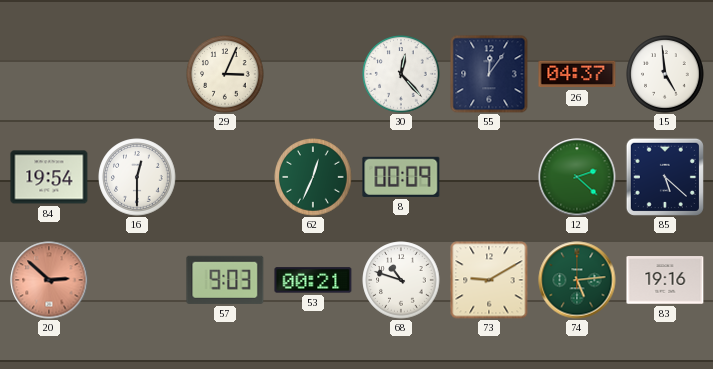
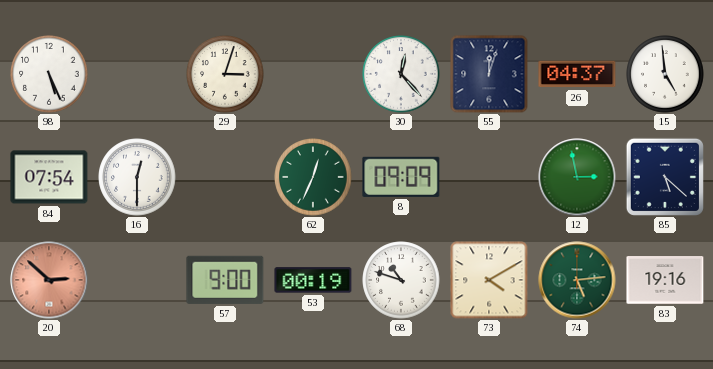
98: none -> 5:26
29: 3:04 -> 3:03
55: 12:06 -> 12:03
84: 19:54 -> 07:54
8: 00:09 -> 09:09
12: 2:22 -> 2:58
57: 9:03 -> 9:00
53: 00:21 -> 00:19
73: 9:10 -> 4:10
